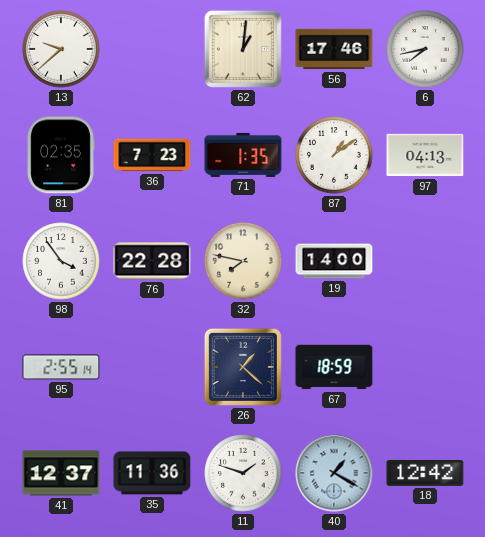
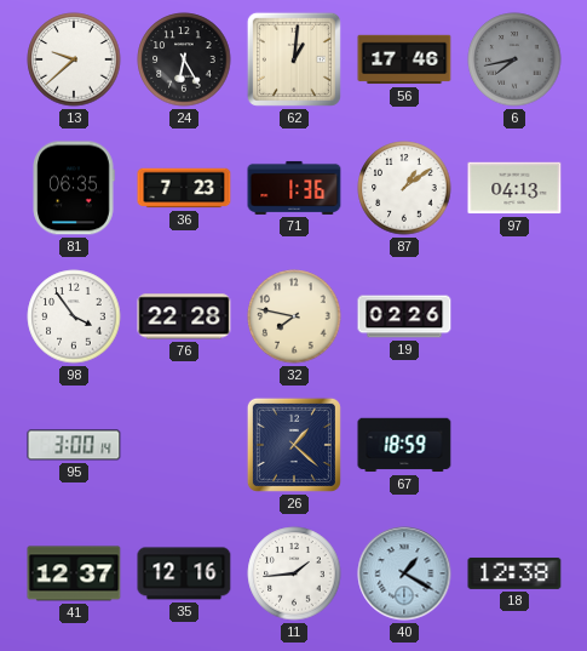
24: none -> 6:25
6 dial: white -> grey
81: 02:35 -> 06:35
71: 1:35 -> 1:36
19: 14:00 -> 02:26
95: 2:55 -> 3:00
35: 11:36 -> 12:16
11: 1:48 -> 1:44
18: 12:42 -> 12:38
